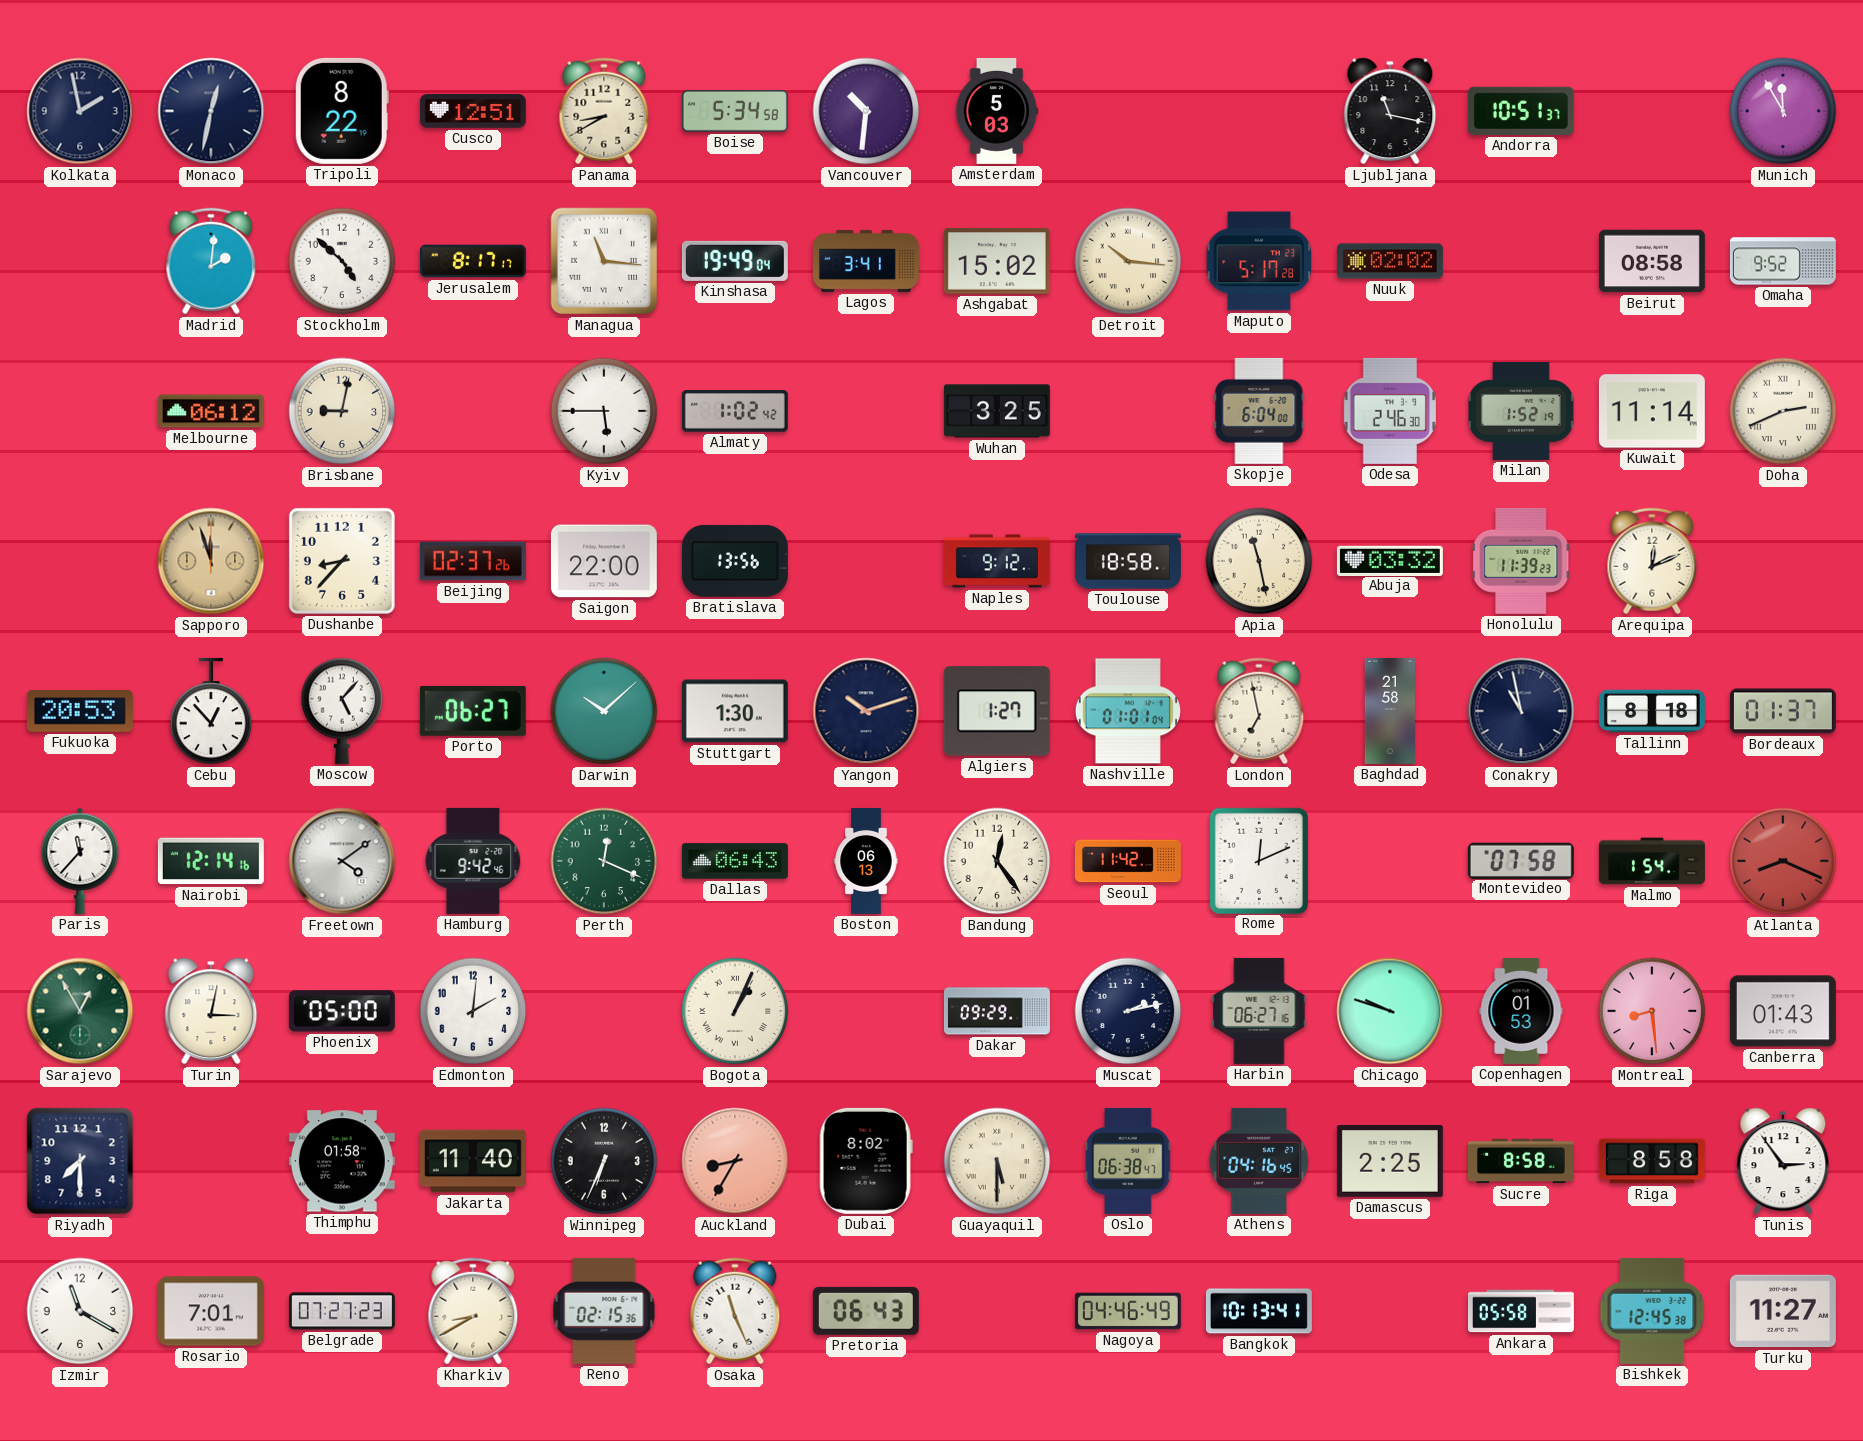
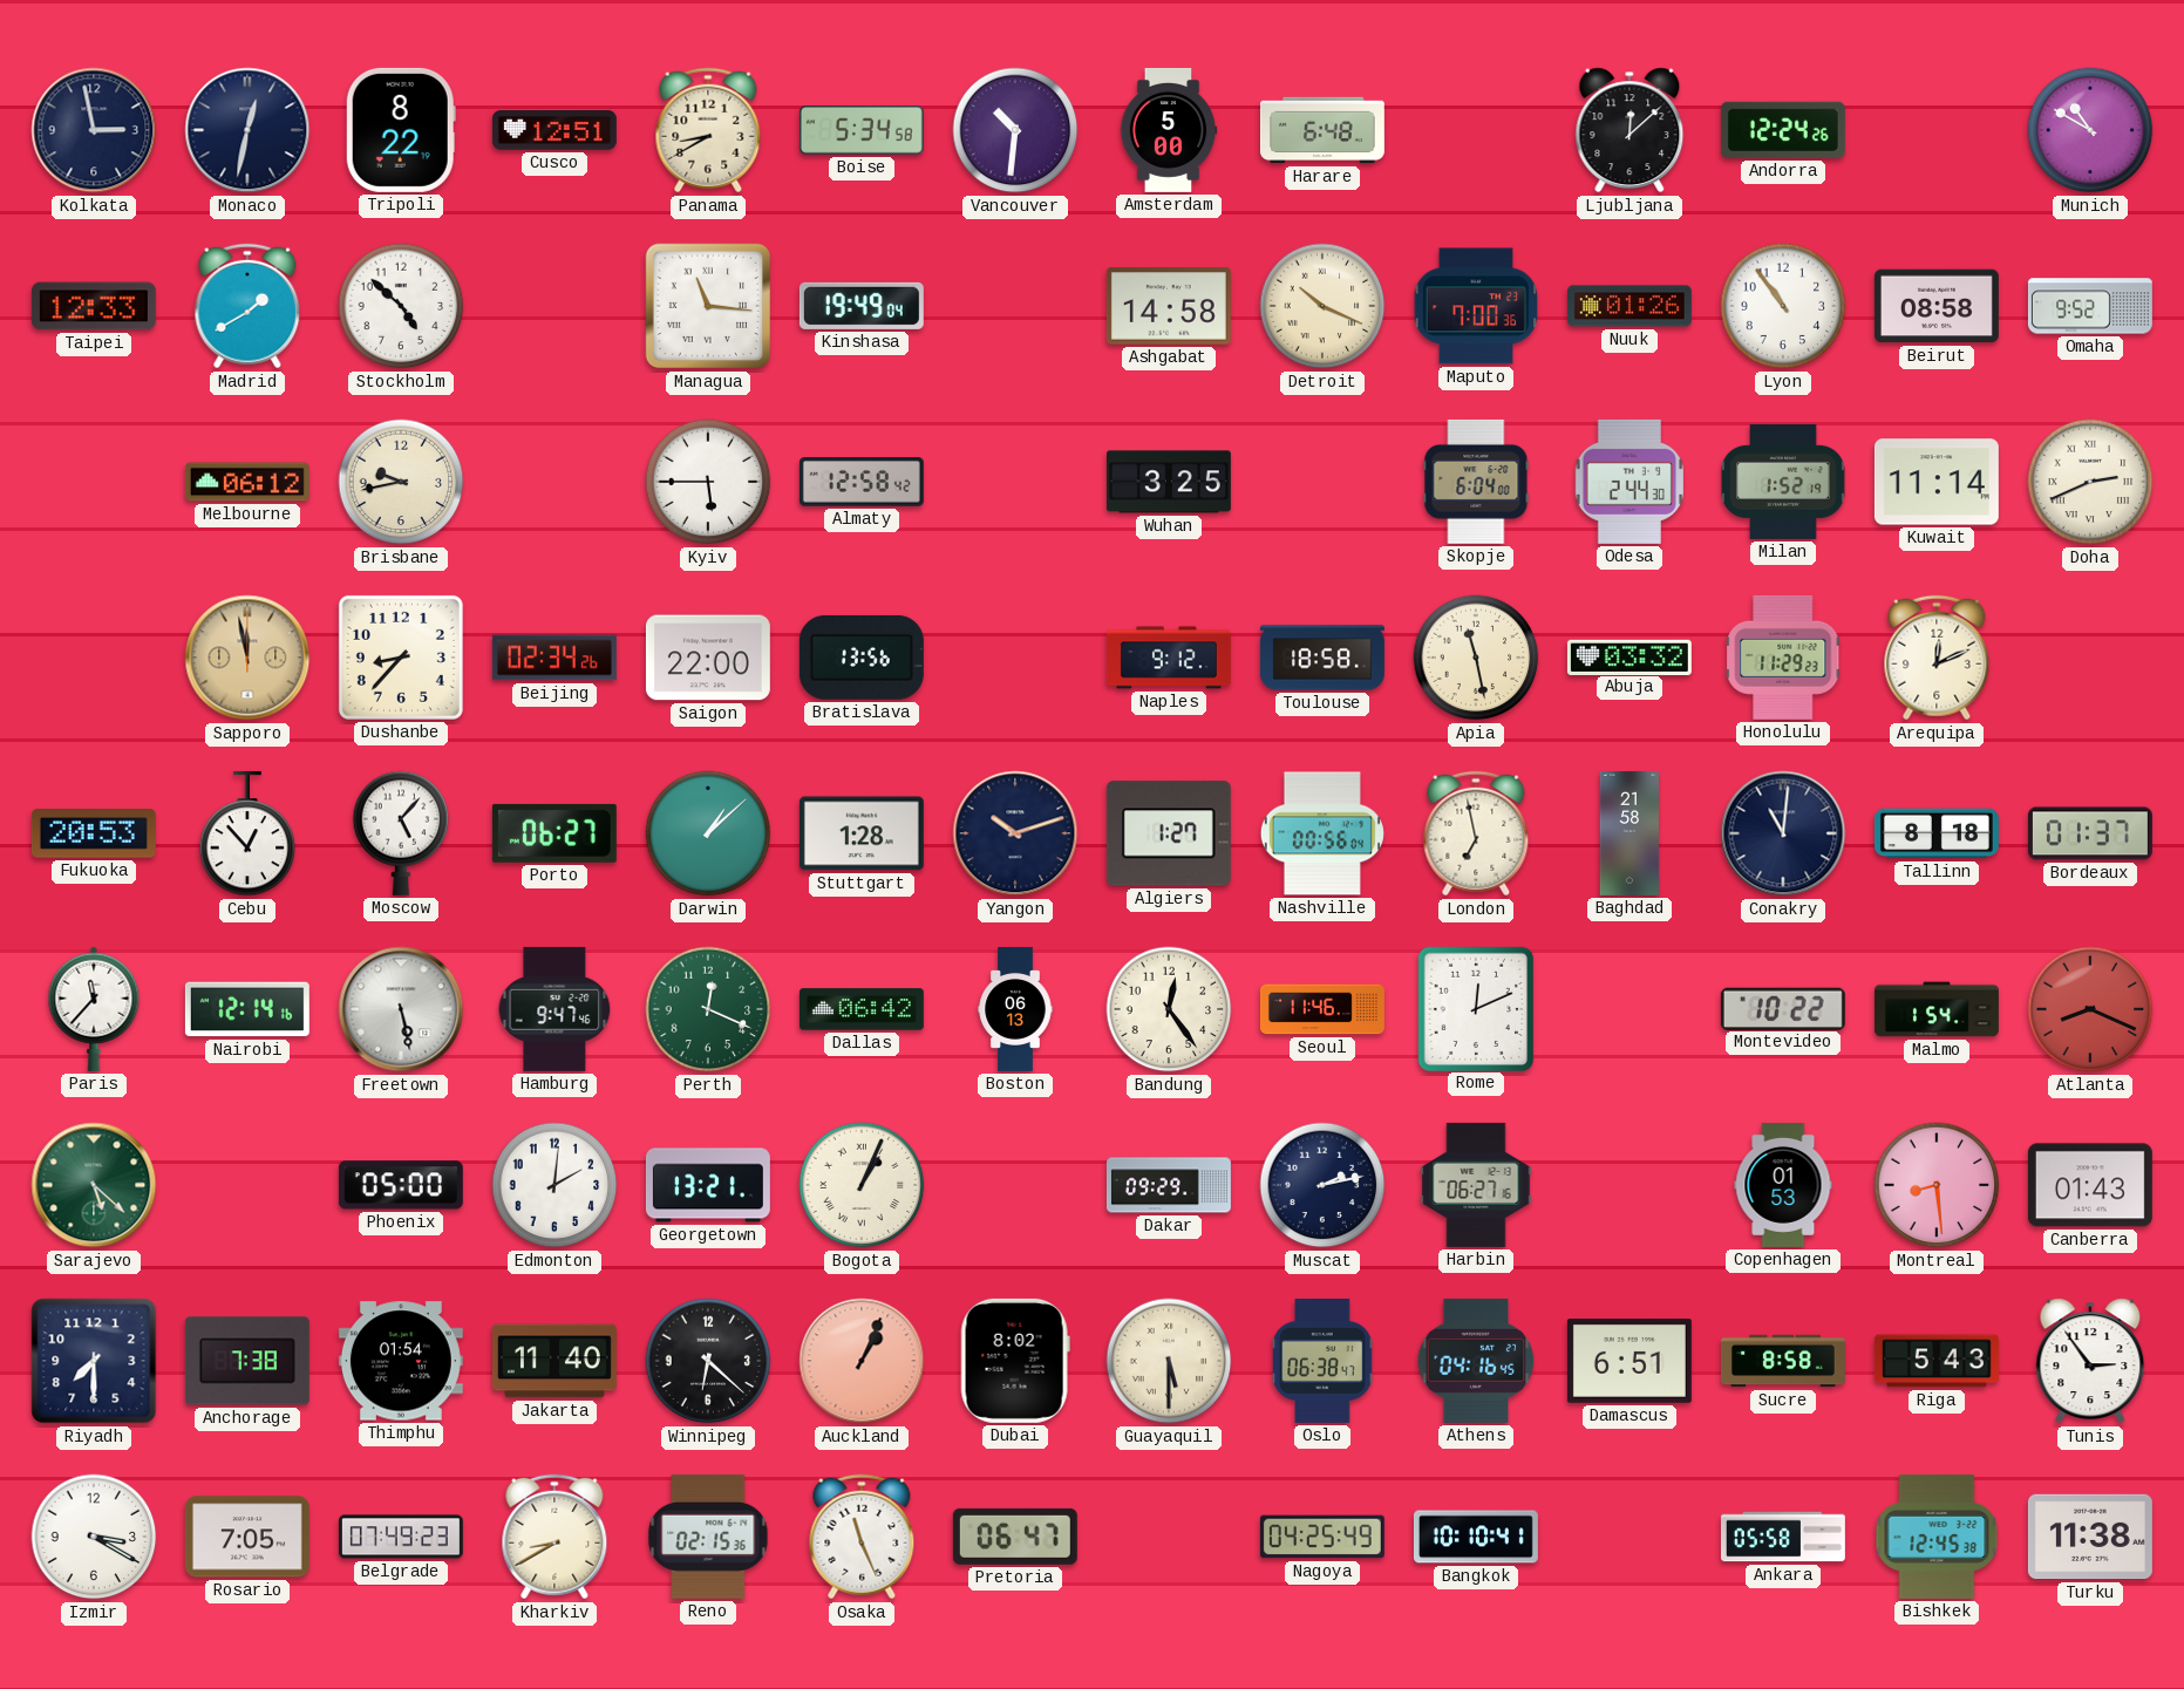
Kolkata: 1:58 -> 2:58
Amsterdam: 5:03 -> 5:00
Harare: none -> 6:48
Ljubljana: 11:17 -> 12:08
Andorra: 10:51 -> 12:24
Munich: 11:55 -> 10:50
Taipei: none -> 12:33
Madrid: 2:01 -> 1:40
Jerusalem: 8:17 -> none
Lagos: 3:41 -> none
Ashgabat: 15:02 -> 14:58
Detroit: 10:16 -> 10:19
Maputo: 5:17 -> 7:00
Nuuk: 02:02 -> 01:26
Lyon: none -> 10:54
Brisbane: 9:02 -> 9:43
Almaty: 1:02 -> 12:58
Odesa: 2:46 -> 2:44
Sapporo: 11:57 -> 11:58
Beijing: 02:37 -> 02:34
Honolulu: 11:39 -> 11:29
Darwin: 10:08 -> 1:08
Stuttgart: 1:30 -> 1:28
Nashville: 01:01 -> 00:56
Conakry: 10:58 -> 11:01
Freetown: 4:09 -> 5:28
Hamburg: 9:42 -> 9:47
Dallas: 06:43 -> 06:42
Seoul: 11:42 -> 11:46
Montevideo: 07:58 -> 10:22
Sarajevo: 12:55 -> 5:22
Turin: 3:02 -> none
Georgetown: none -> 13:21
Chicago: 9:48 -> none
Anchorage: none -> 7:38
Thimphu: 01:58 -> 01:54
Winnipeg: 6:34 -> 6:22
Auckland: 8:35 -> 1:04
Damascus: 2:25 -> 6:51
Riga: 8:58 -> 5:43
Izmir: 11:20 -> 3:20
Rosario: 7:01 -> 7:05
Belgrade: 07:27 -> 07:49
Pretoria: 06:43 -> 06:47
Nagoya: 04:46 -> 04:25
Bangkok: 10:13 -> 10:10
Turku: 11:27 -> 11:38
